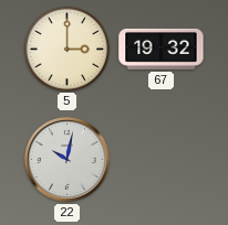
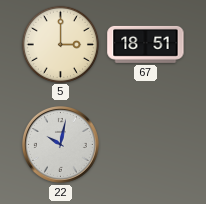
67: 19:32 -> 18:51
